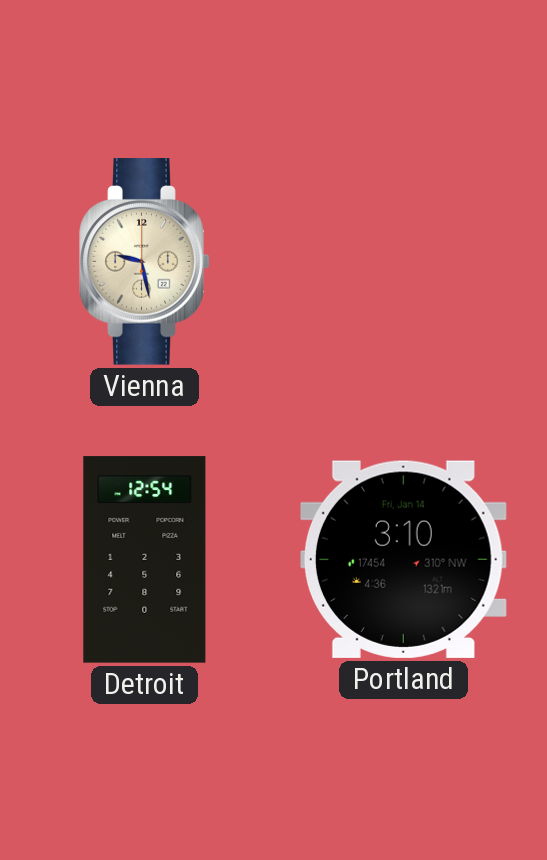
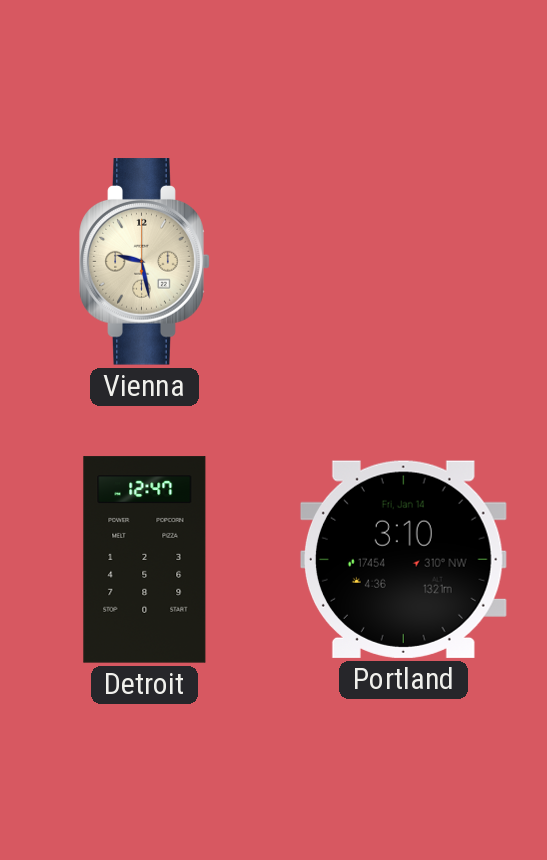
Detroit: 12:54 -> 12:47
